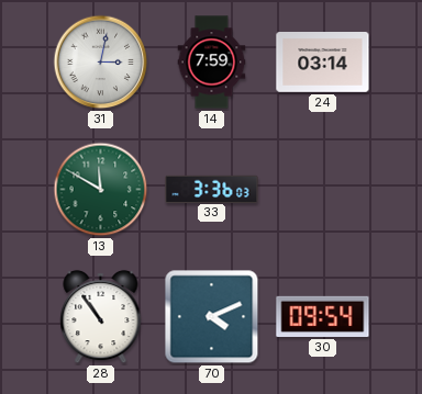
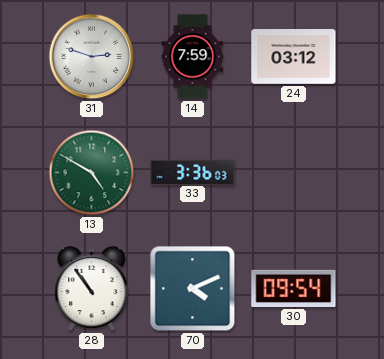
31: 3:02 -> 2:48
24: 03:14 -> 03:12
13: 11:50 -> 4:50
